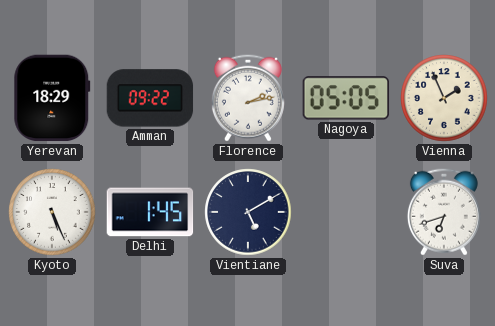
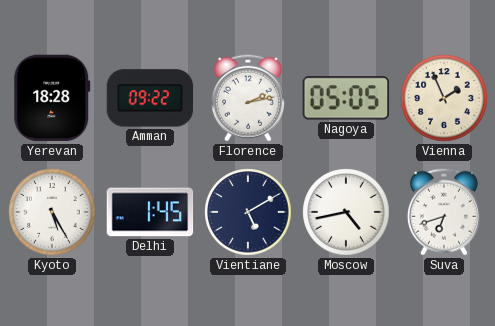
Yerevan: 18:29 -> 18:28
Kyoto: 5:26 -> 5:25
Moscow: none -> 4:43
